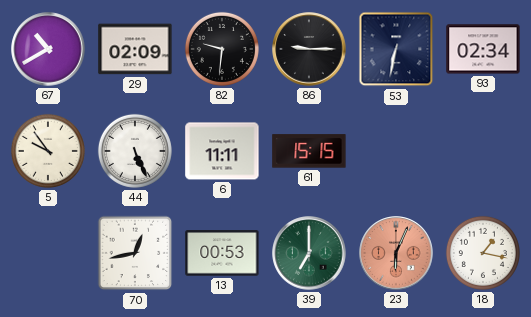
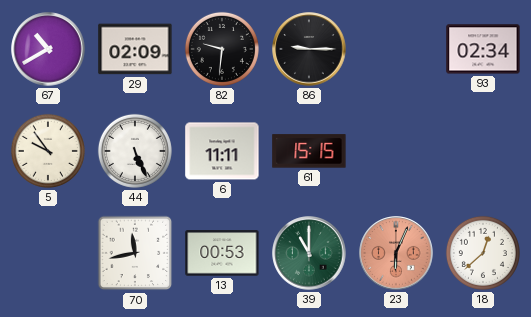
53: 6:32 -> none
70: 12:43 -> 11:43
39: 7:00 -> 11:00
18: 1:17 -> 12:38
